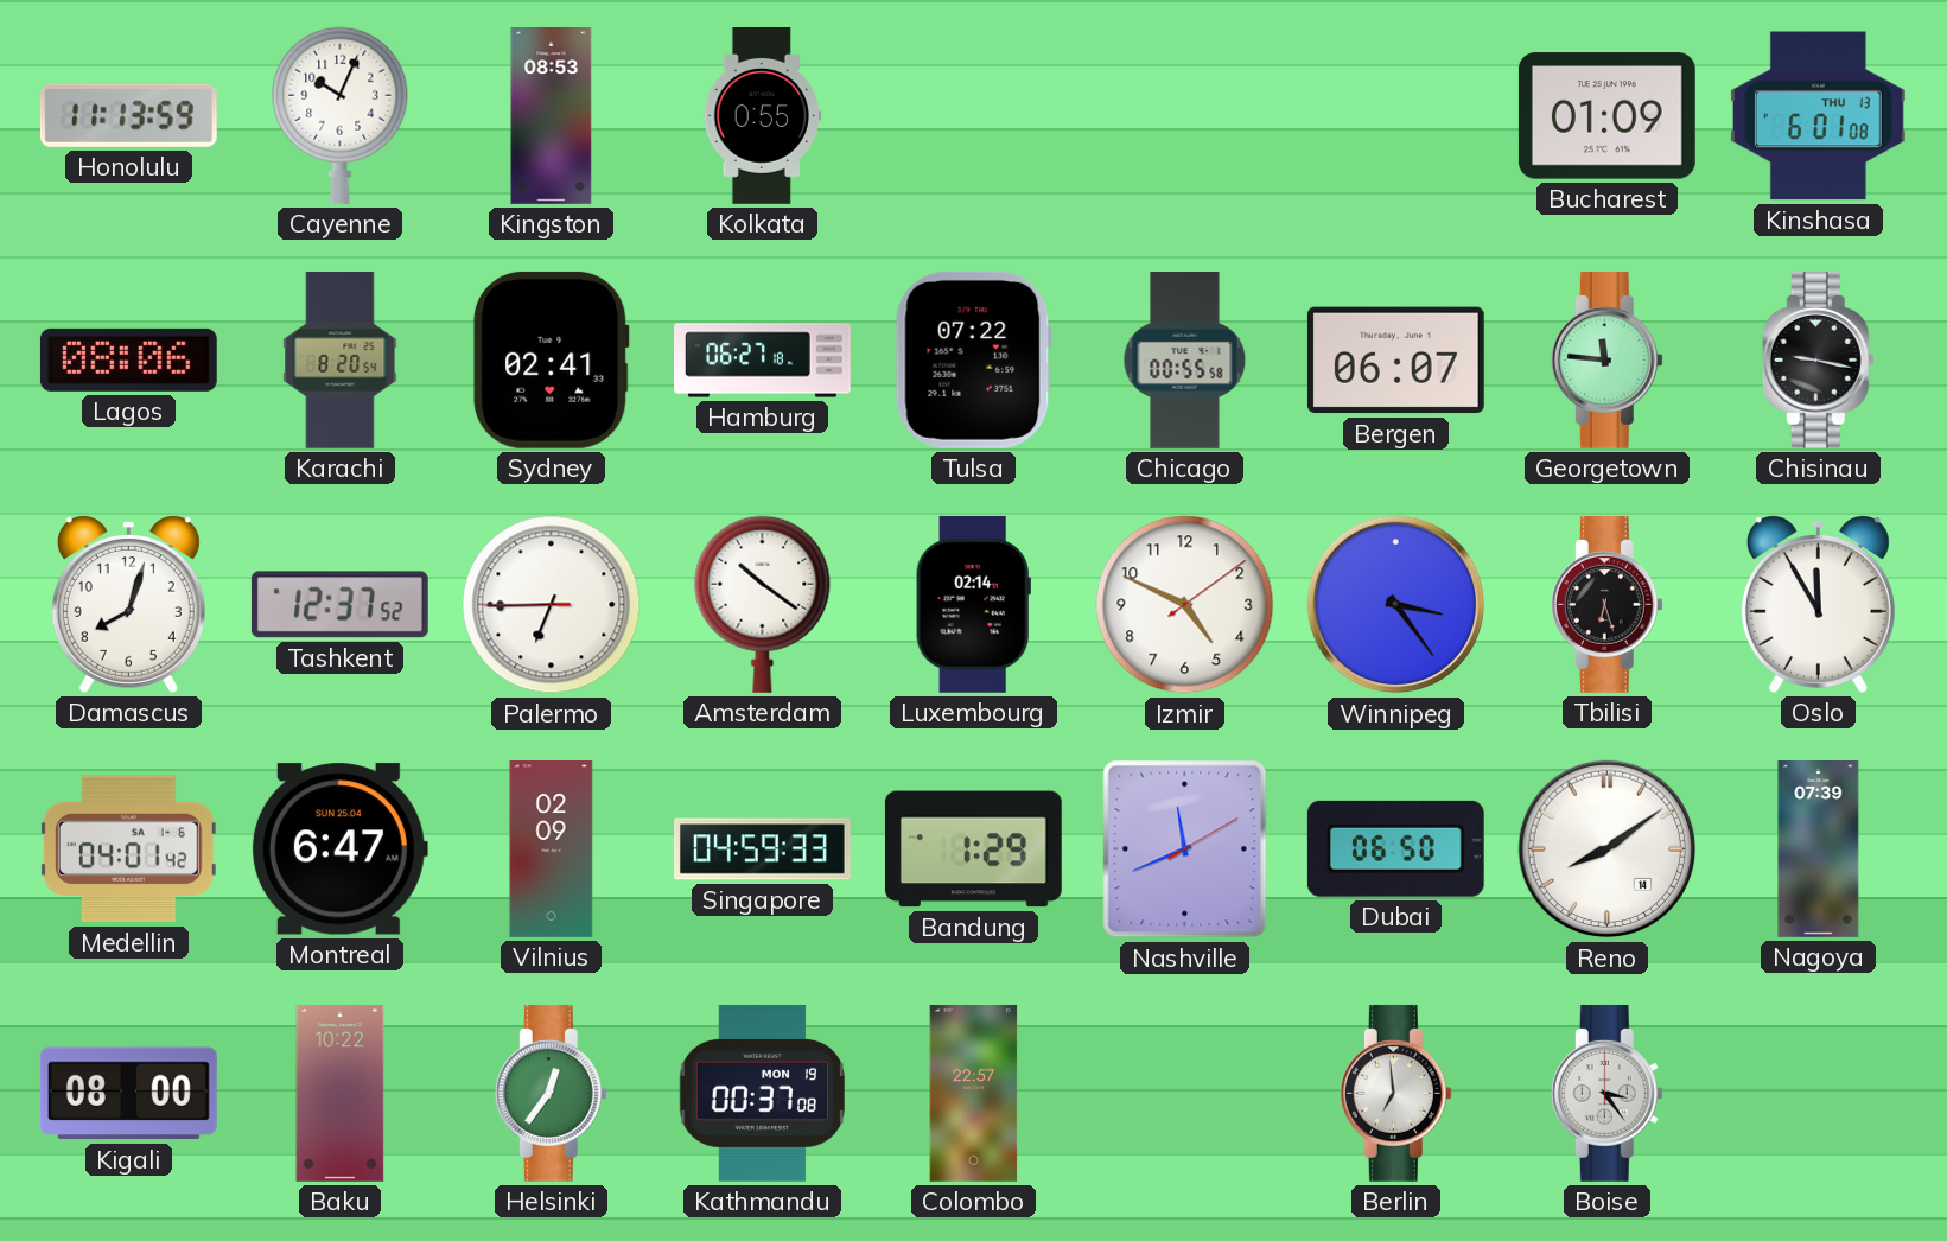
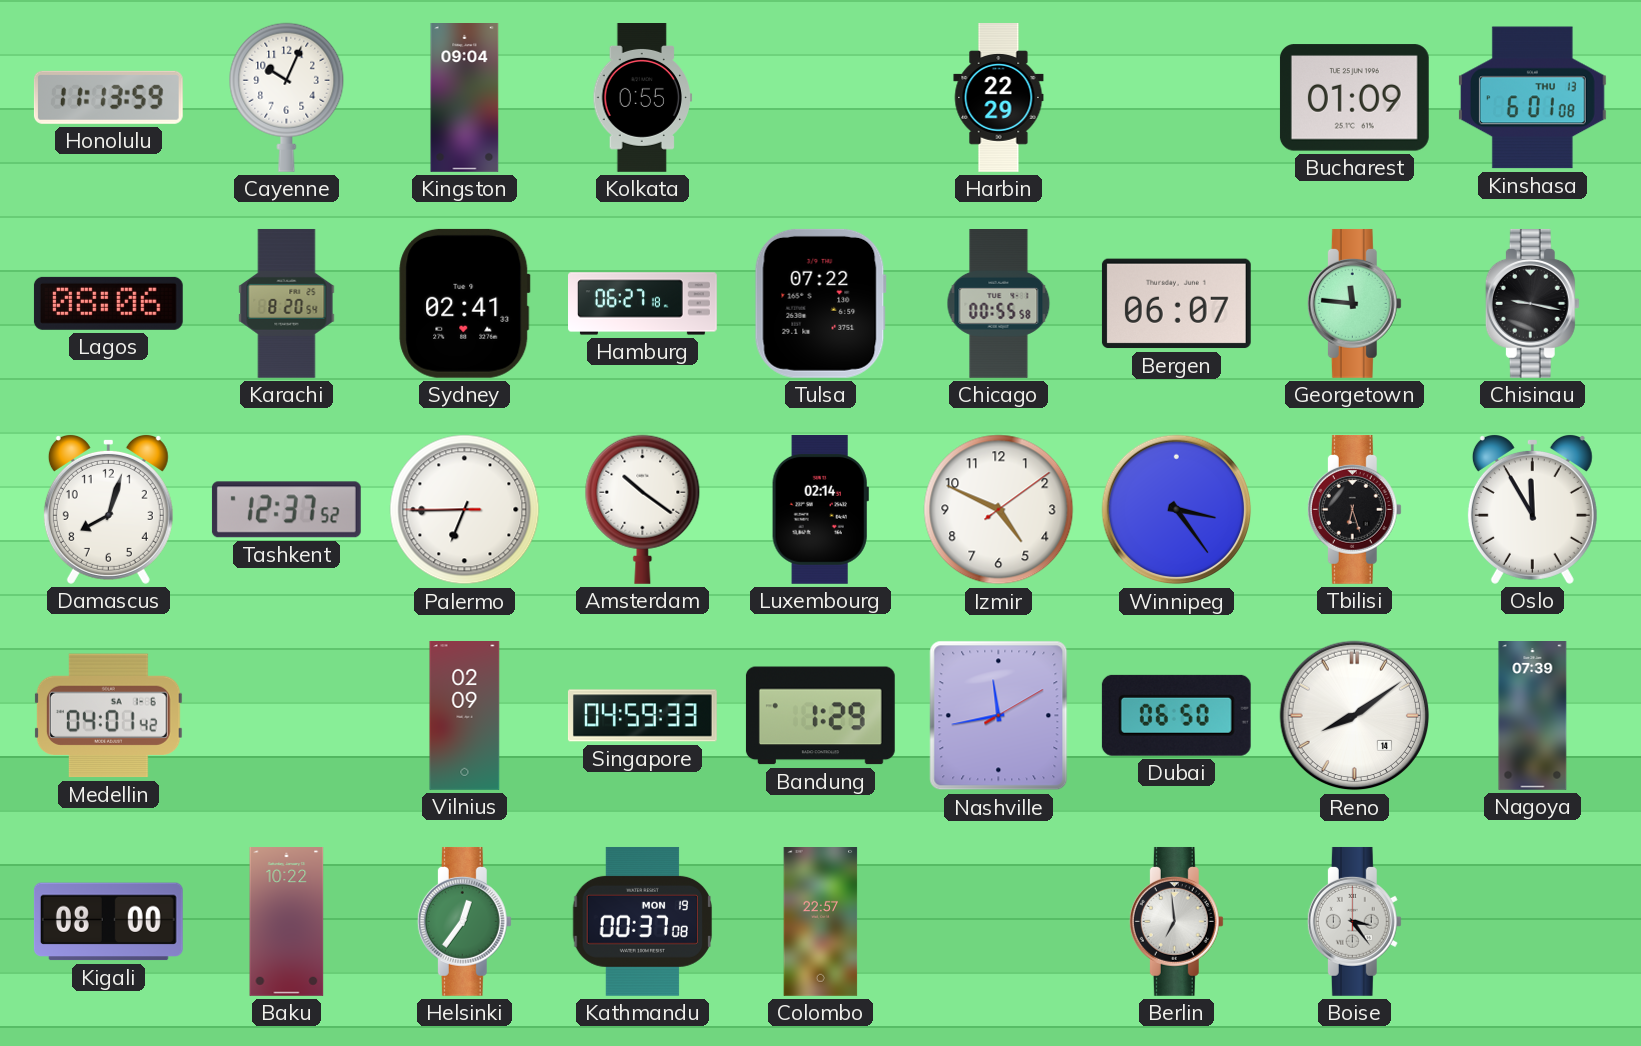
Kingston: 08:53 -> 09:04
Harbin: none -> 22:29
Montreal: 6:47 -> none
Nashville: 11:41 -> 11:43
